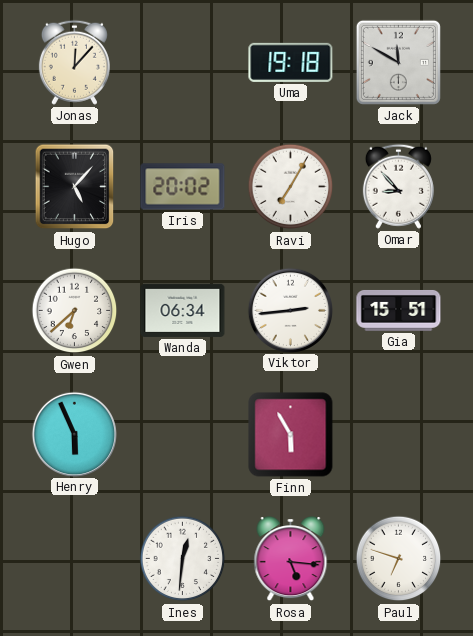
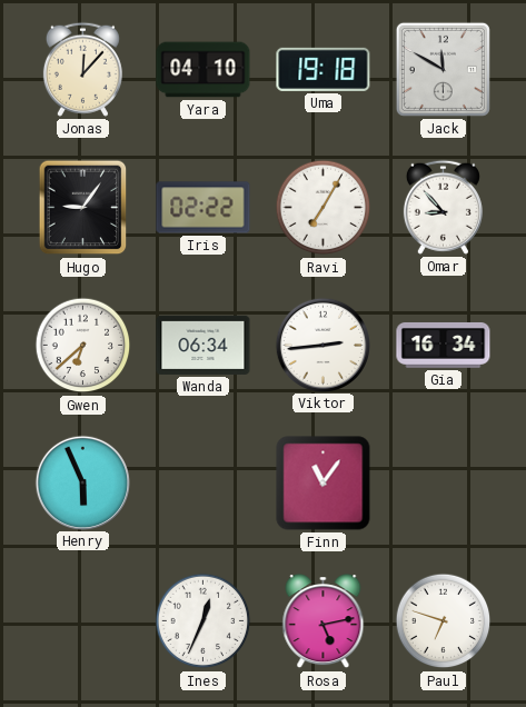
Yara: none -> 04:10
Hugo: 5:07 -> 9:06
Iris: 20:02 -> 02:22
Gia: 15:51 -> 16:34
Finn: 5:55 -> 11:06
Ines: 12:31 -> 12:34
Rosa: 5:16 -> 5:13
